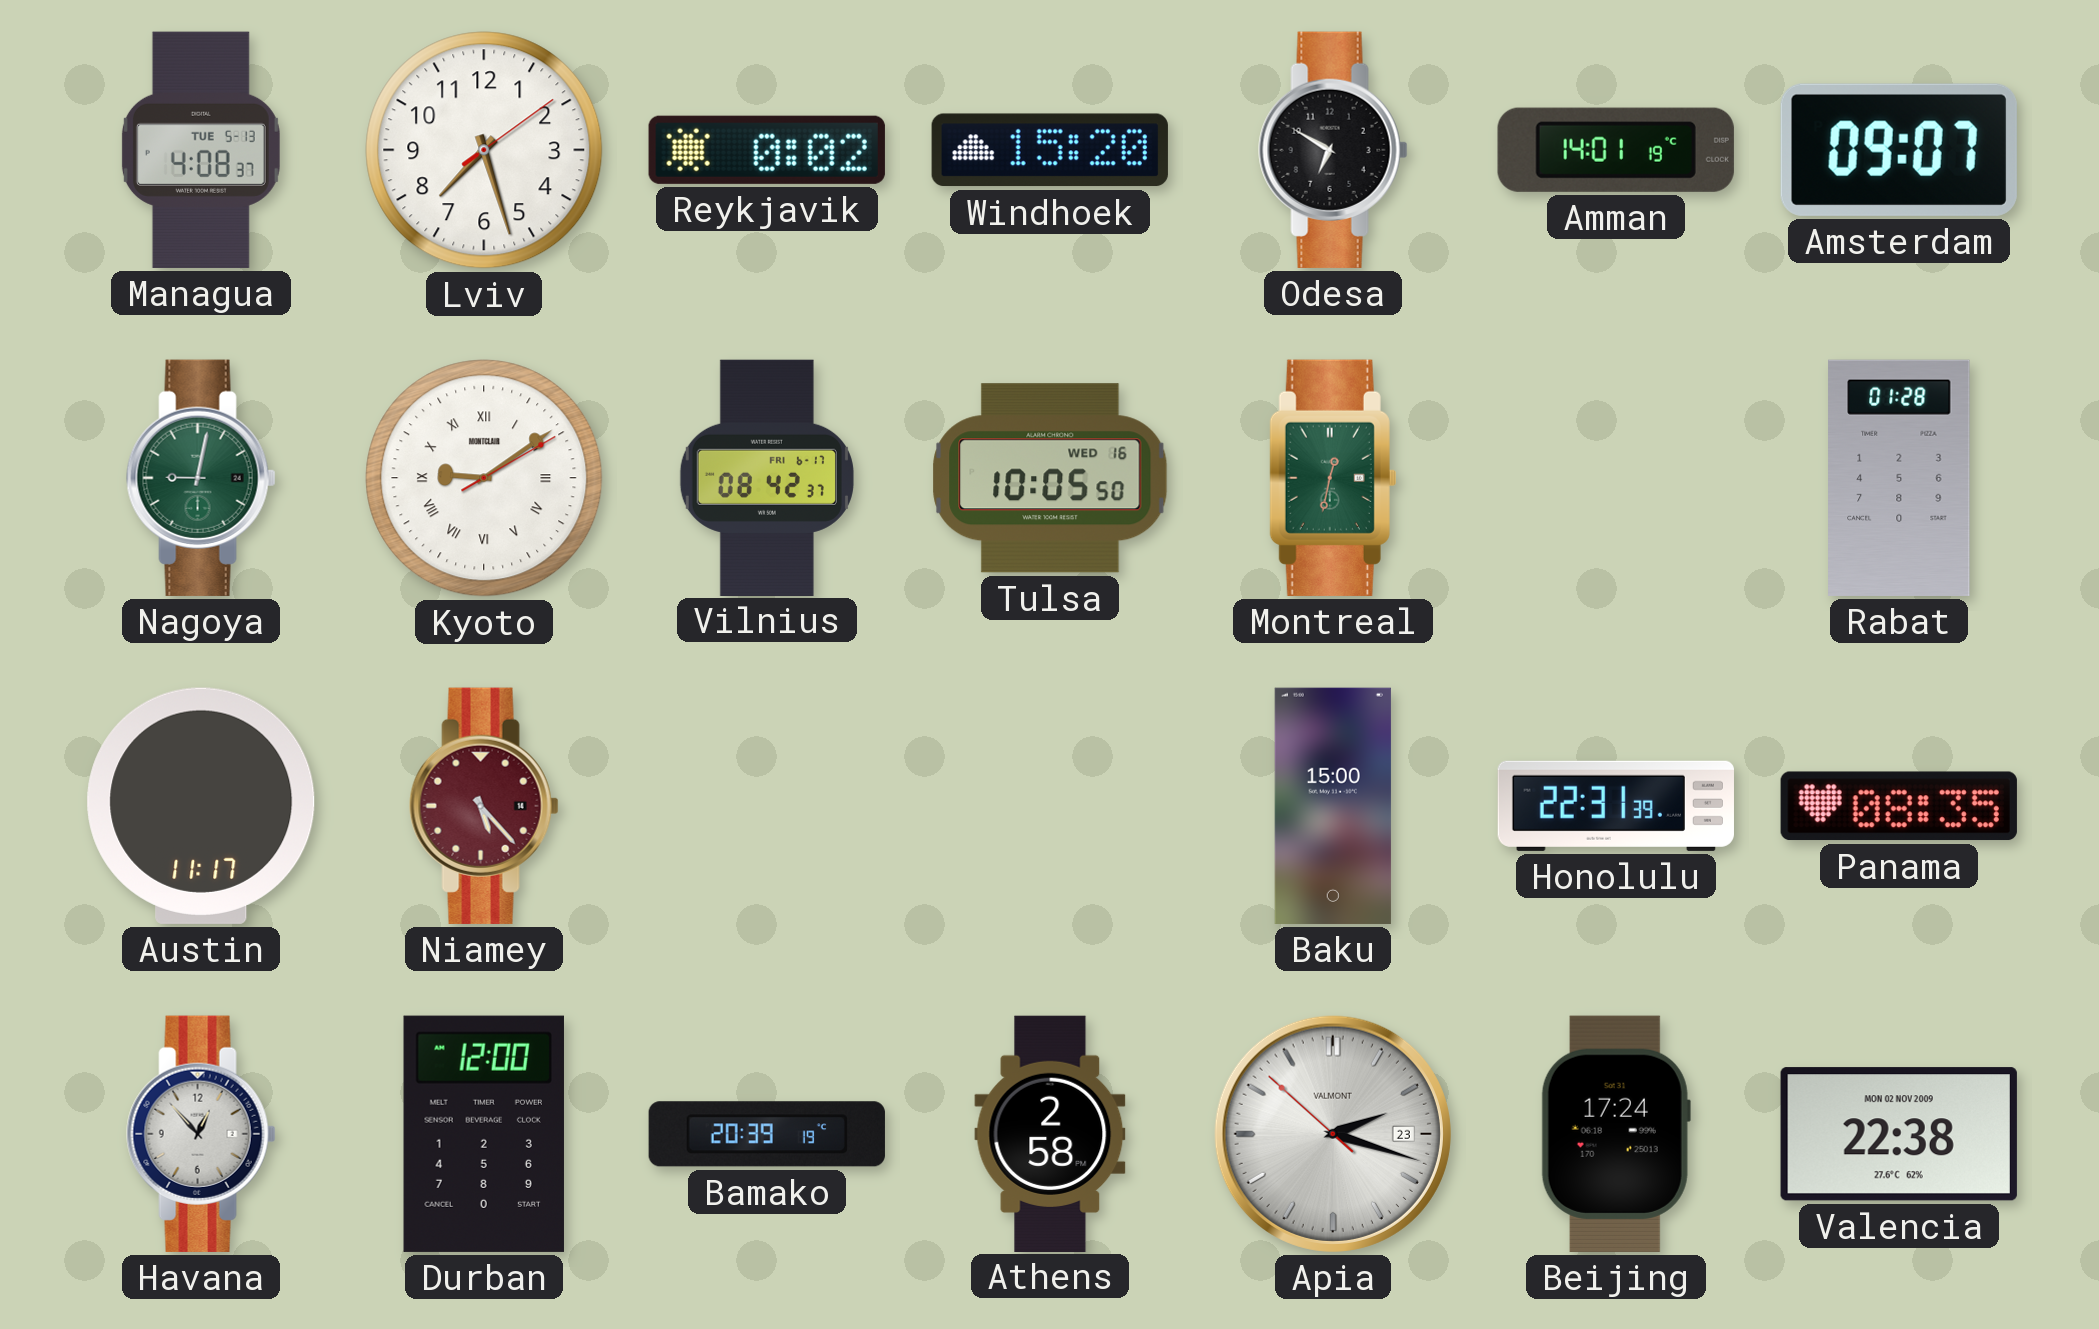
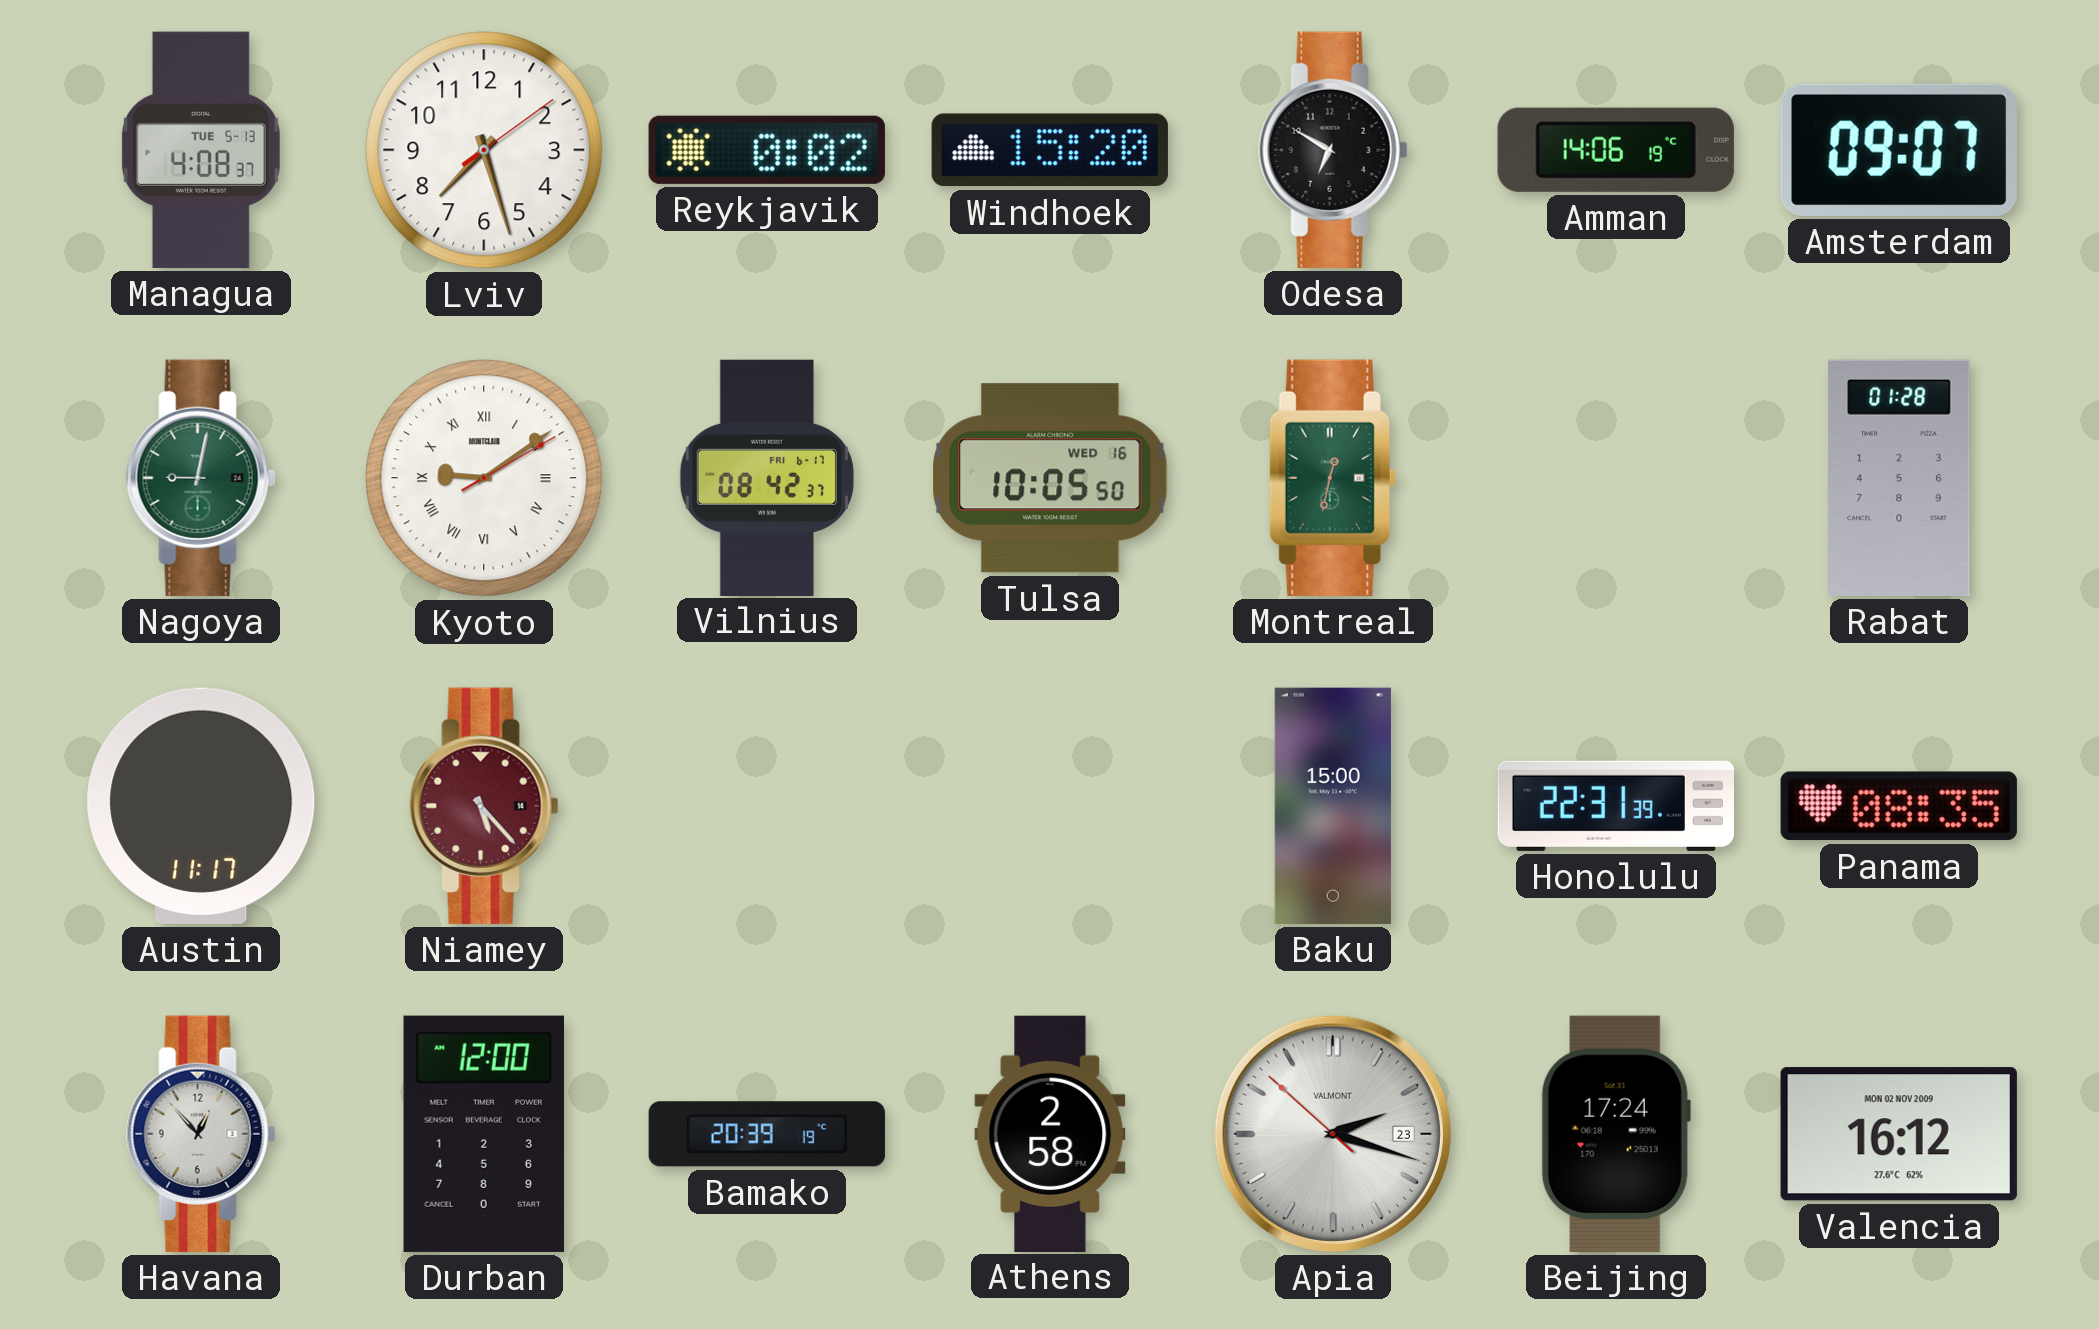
Amman: 14:01 -> 14:06
Valencia: 22:38 -> 16:12
